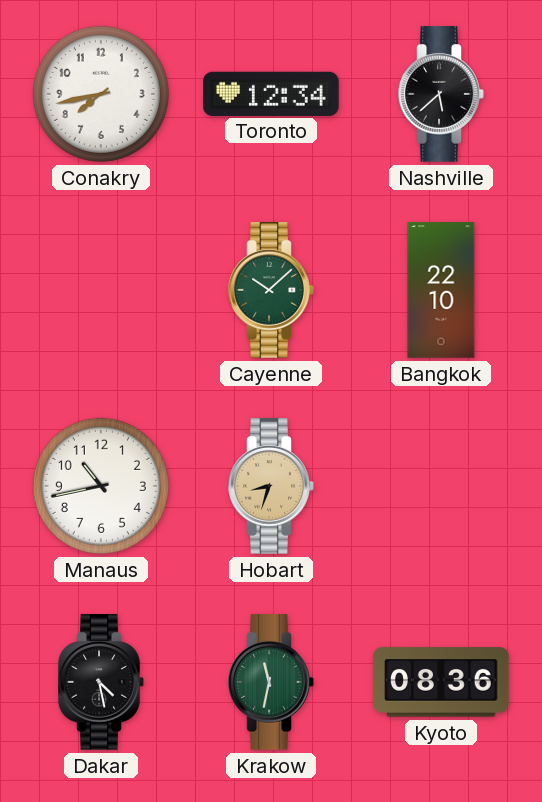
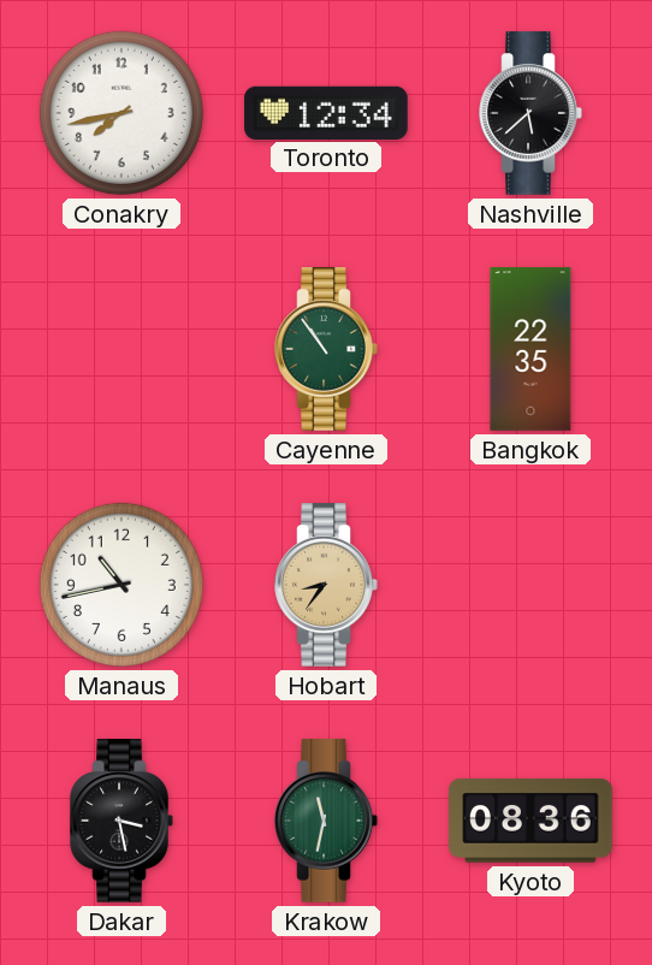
Cayenne: 10:08 -> 10:54
Bangkok: 22:10 -> 22:35
Hobart: 8:33 -> 8:36
Dakar: 4:28 -> 3:28
